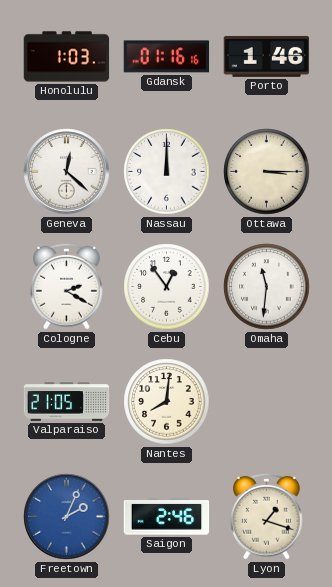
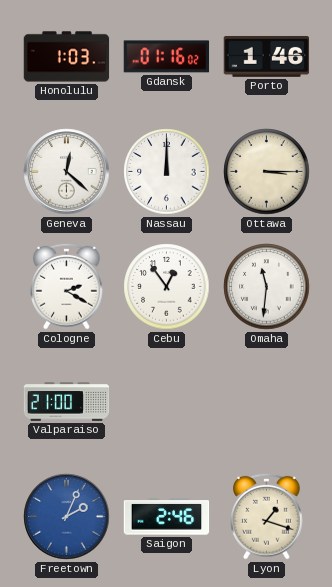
Gdansk: 01:16:16 -> 01:16:02
Valparaiso: 21:05 -> 21:00
Nantes: 8:01 -> none
